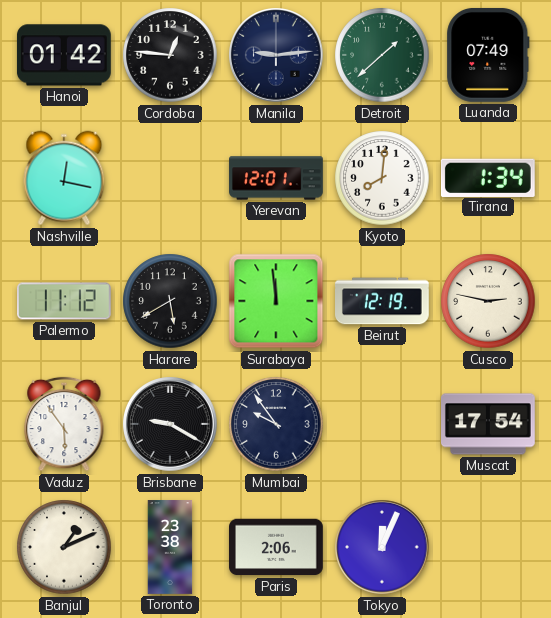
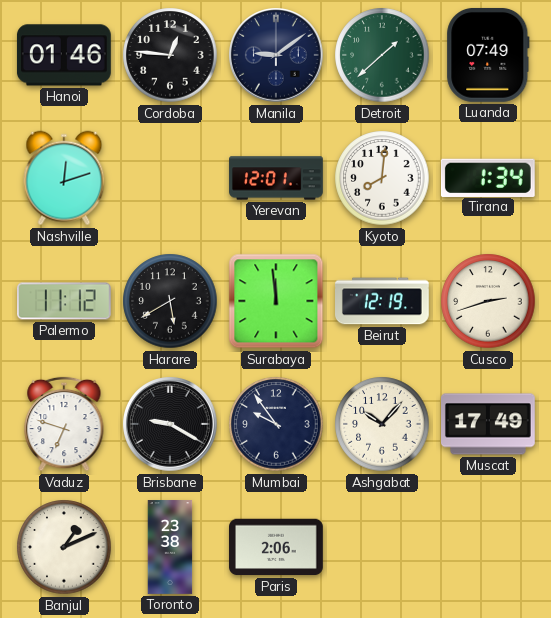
Hanoi: 01:42 -> 01:46
Manila: 9:14 -> 9:09
Nashville: 12:17 -> 12:12
Cusco: 2:47 -> 2:42
Vaduz: 5:54 -> 6:48
Ashgabat: none -> 10:07
Muscat: 17:54 -> 17:49
Tokyo: 12:04 -> none
